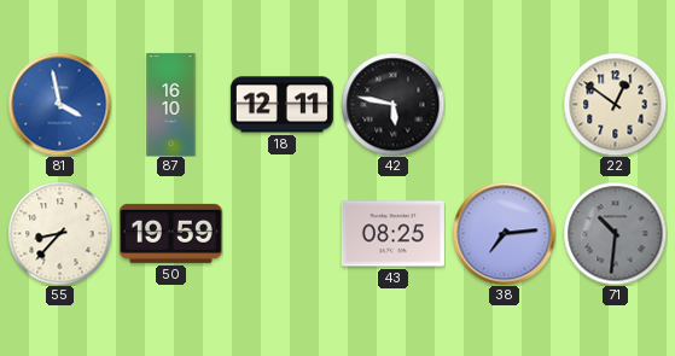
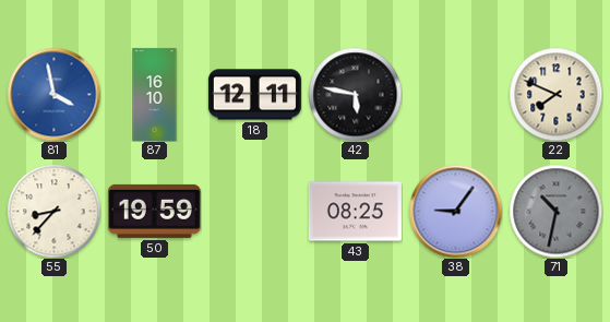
22: 12:51 -> 7:49
38: 7:14 -> 9:06
71: 10:31 -> 10:32
